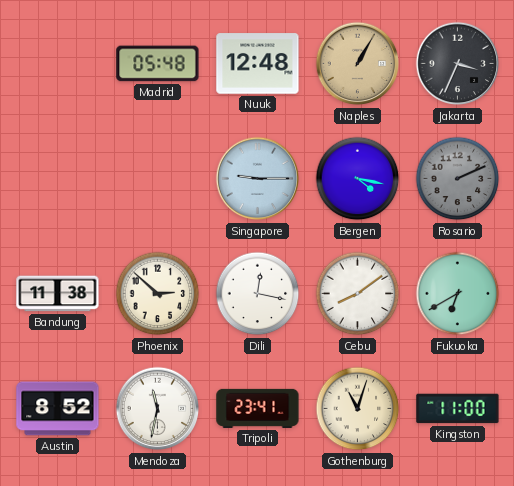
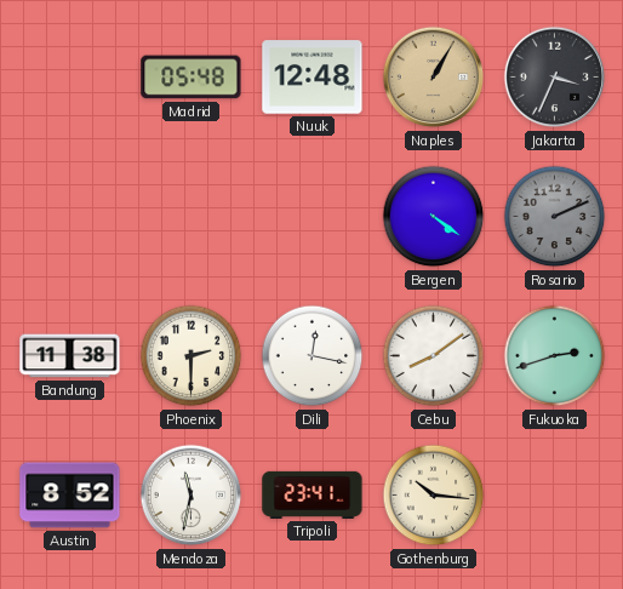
Singapore: 9:15 -> none
Bergen: 4:17 -> 4:21
Phoenix: 2:52 -> 2:30
Fukuoka: 6:40 -> 2:42
Gothenburg: 11:03 -> 10:16
Kingston: 11:00 -> none
